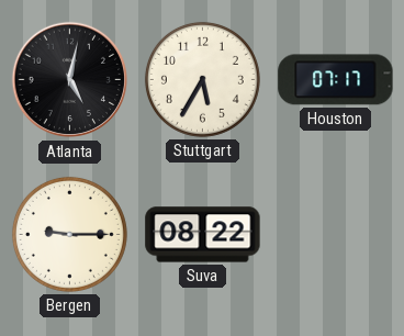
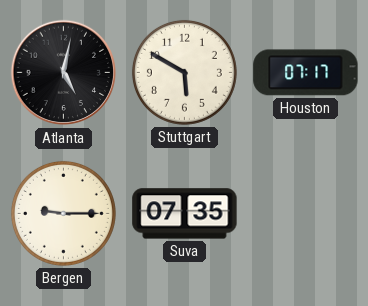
Stuttgart: 5:35 -> 5:50
Suva: 08:22 -> 07:35
